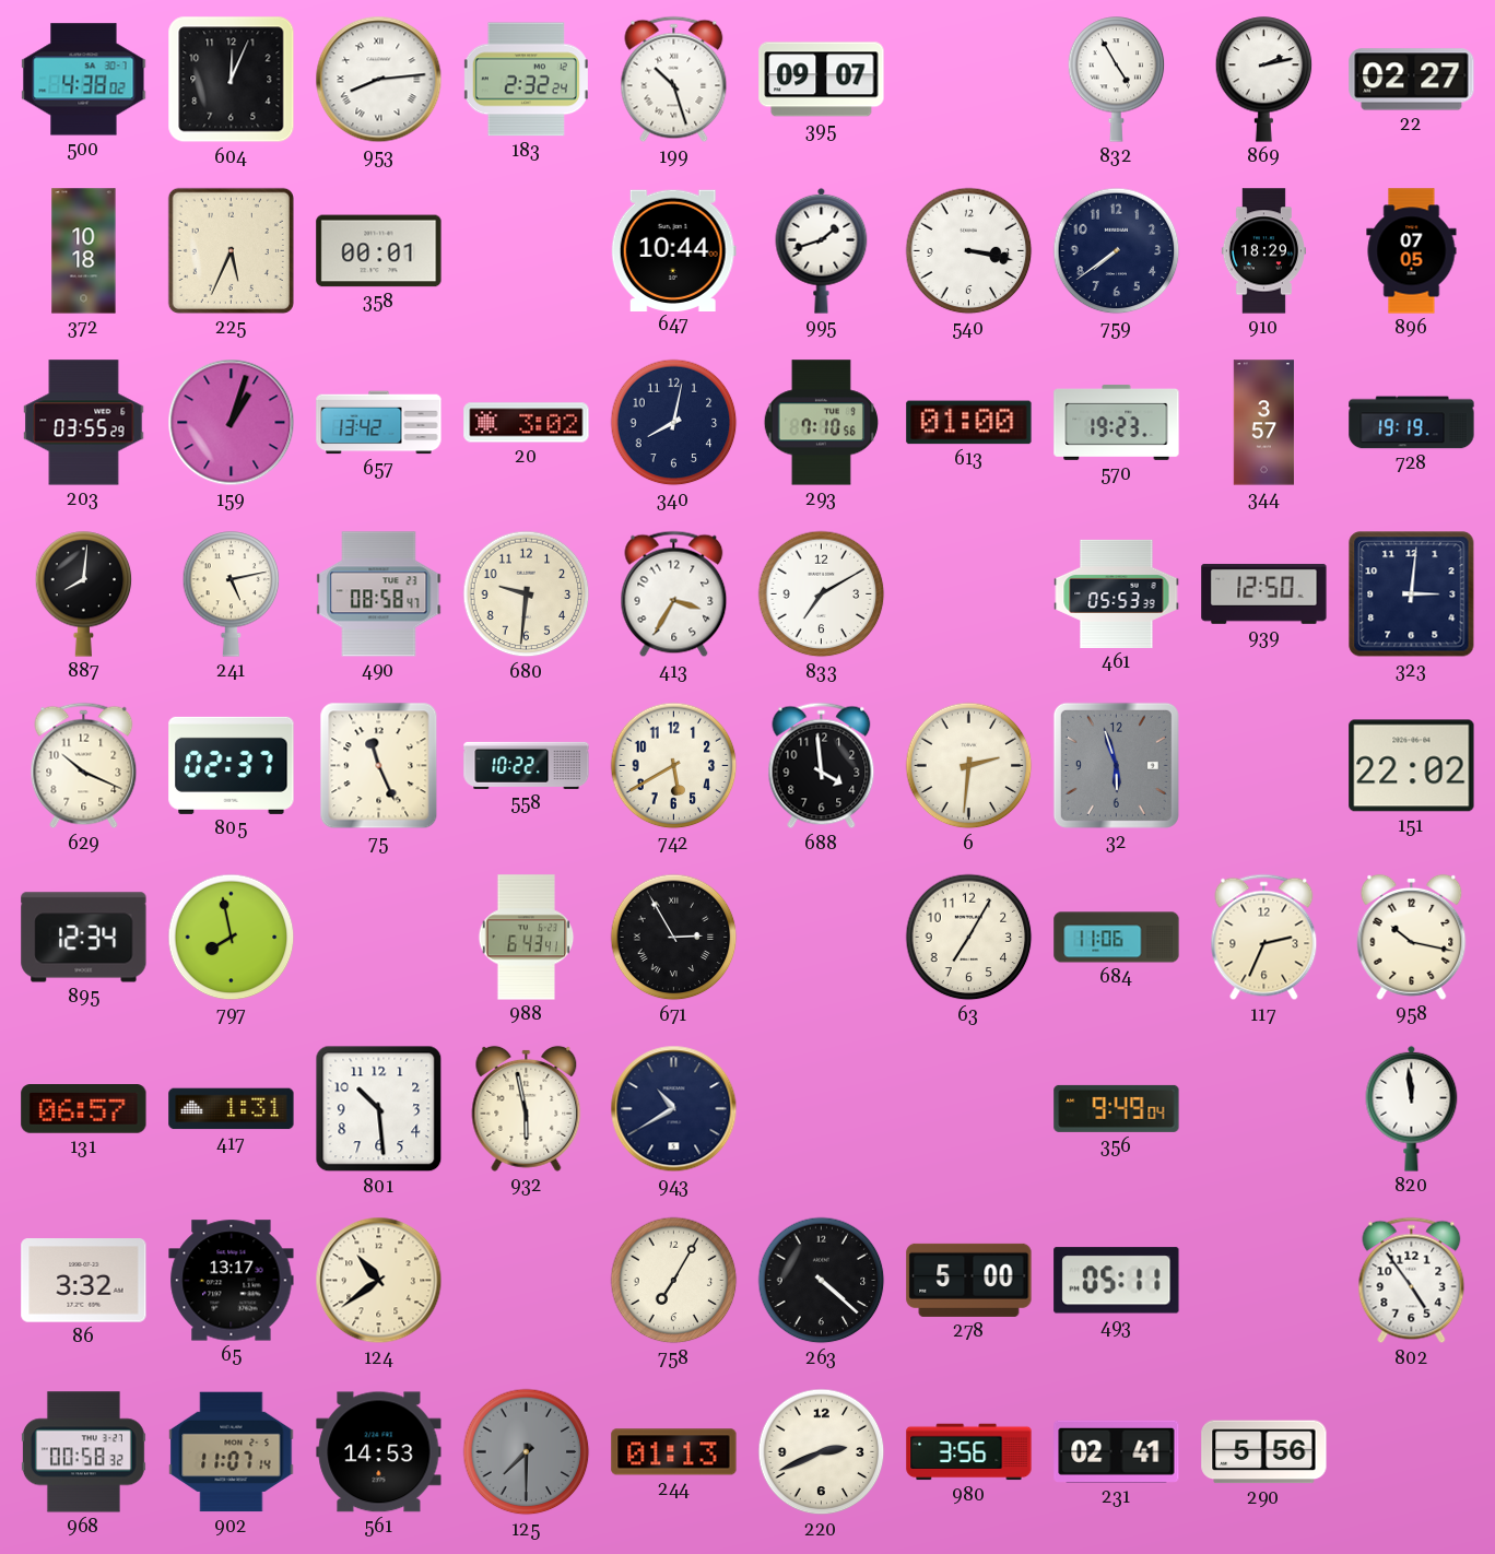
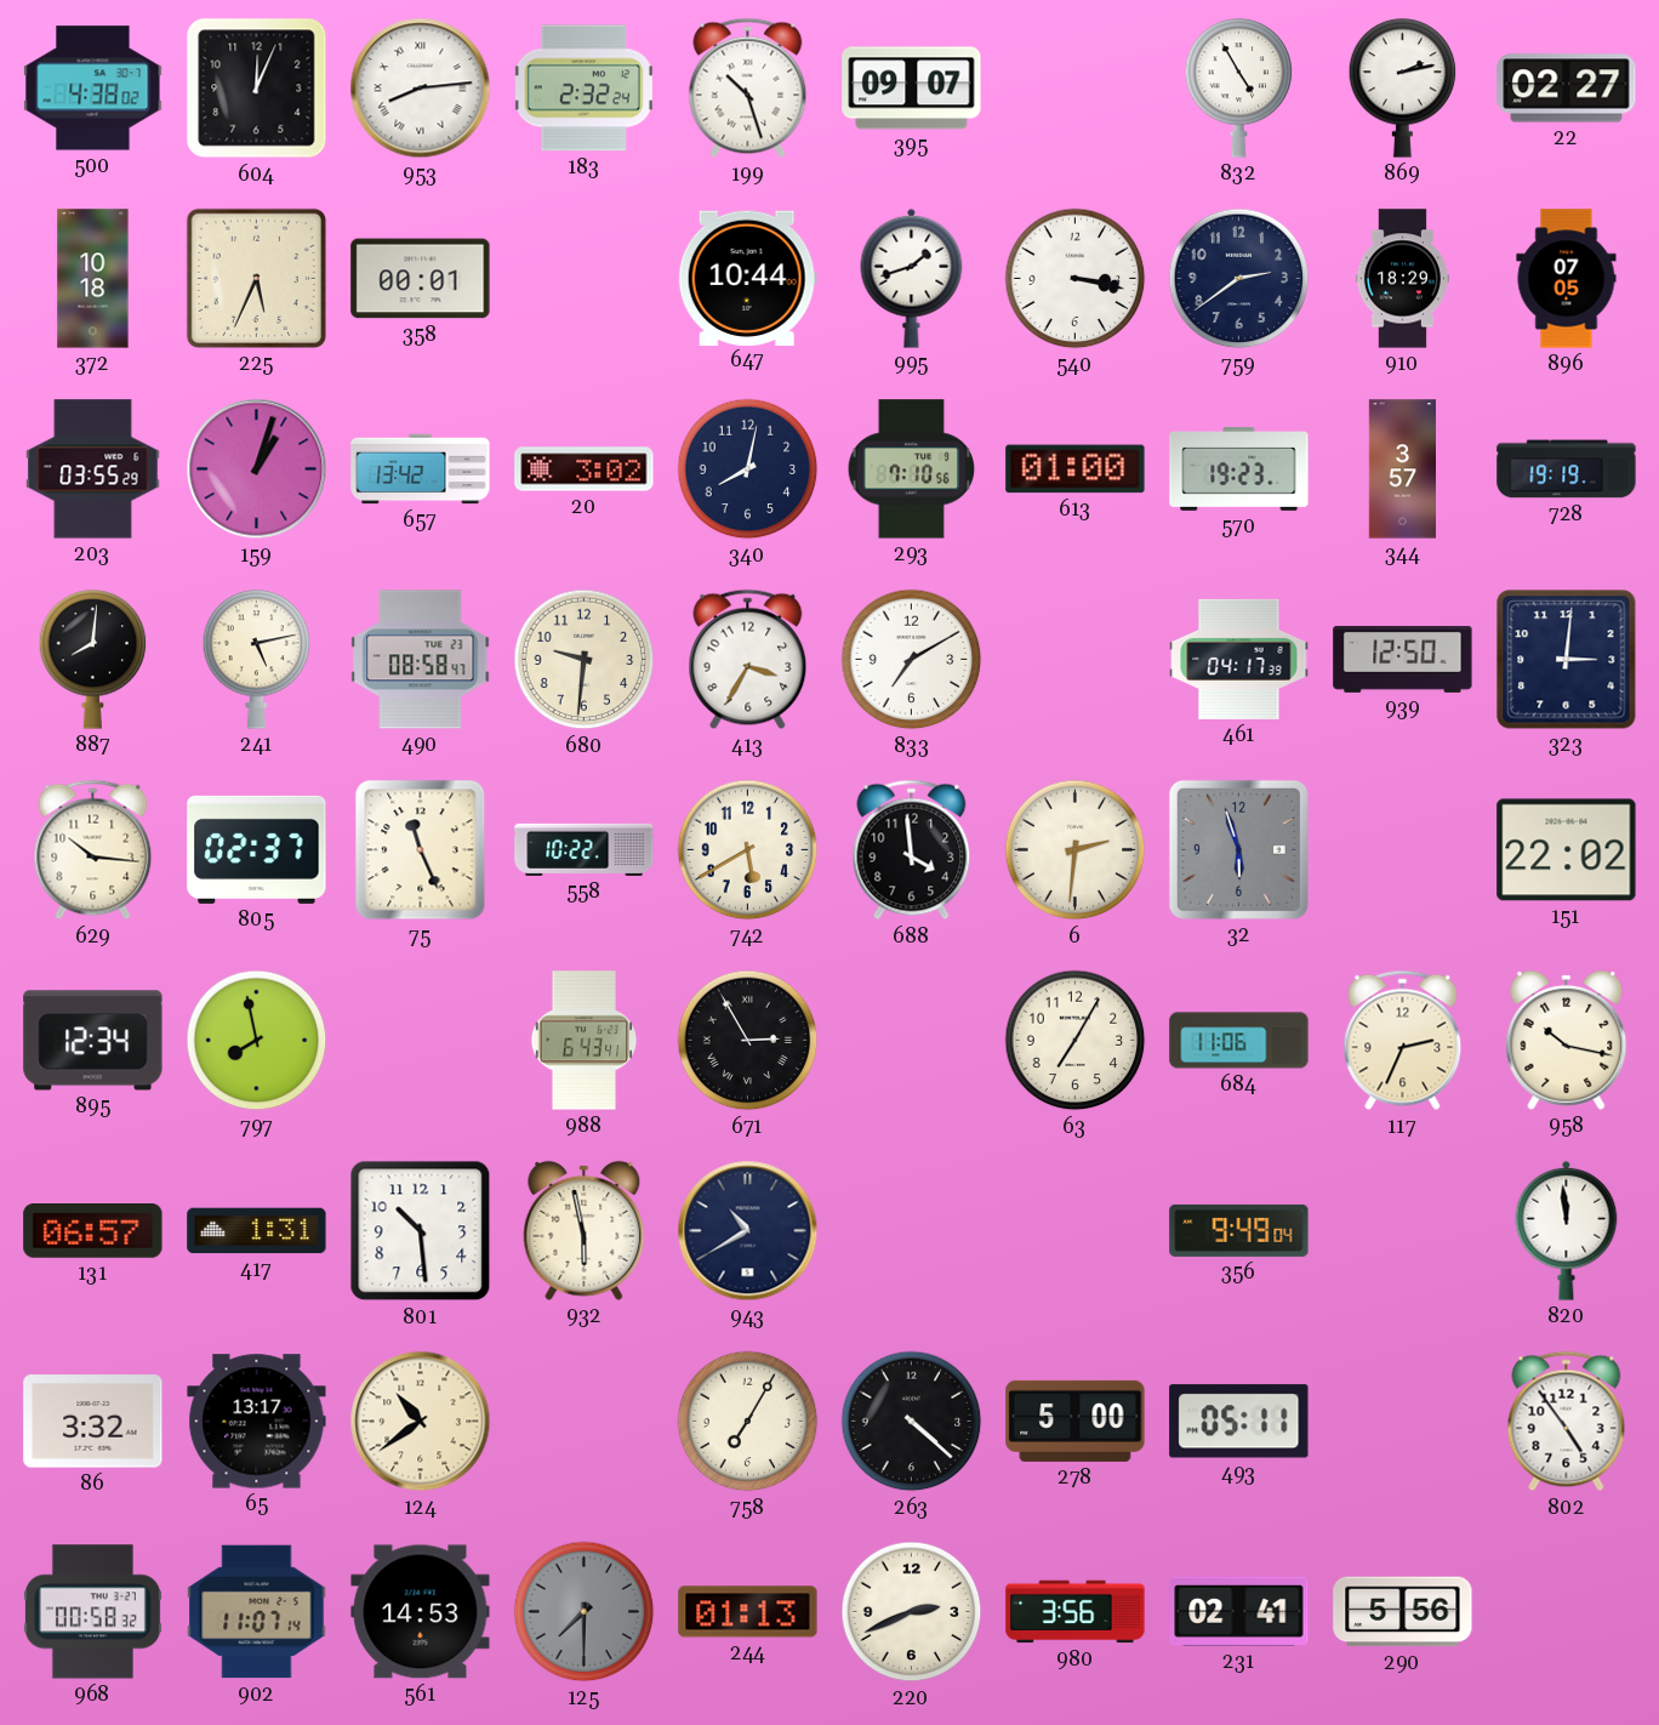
759: 7:39 -> 2:39
461: 05:53 -> 04:17
629: 10:19 -> 10:16
